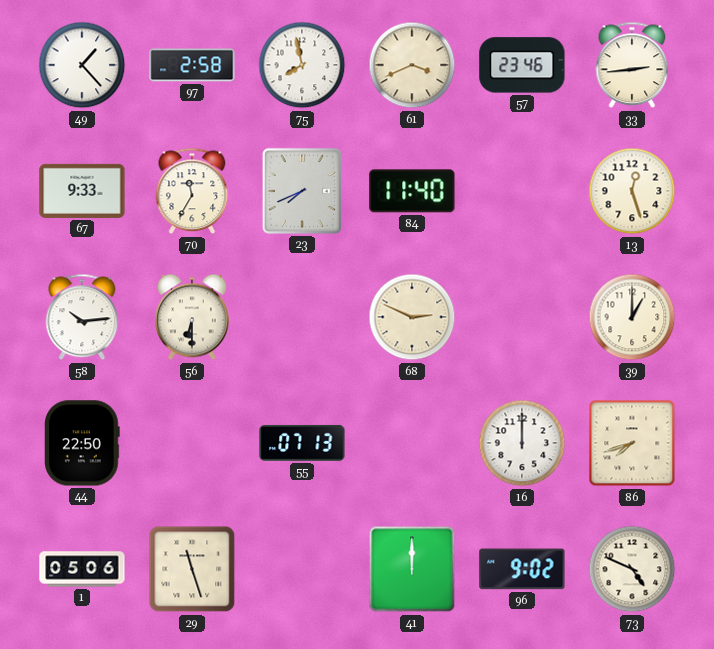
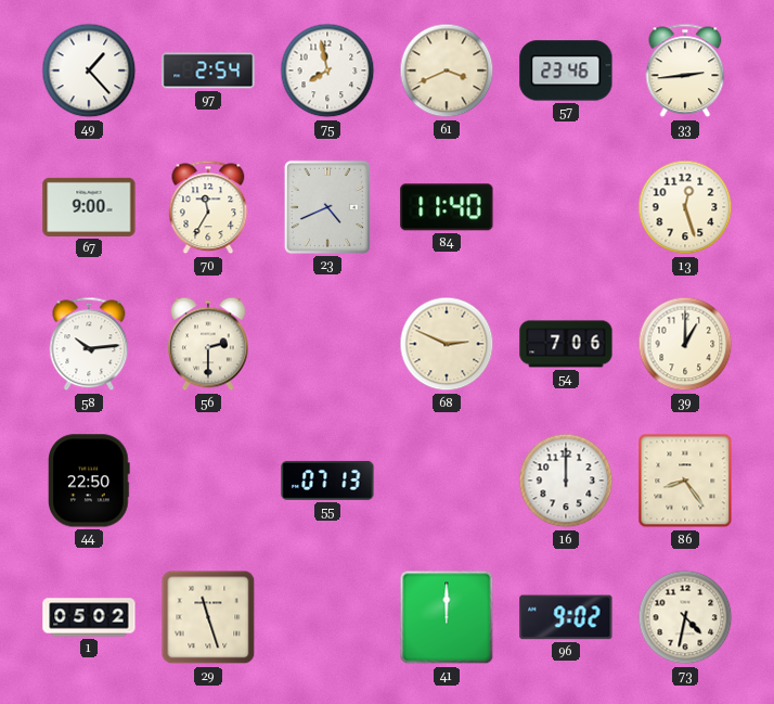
97: 2:58 -> 2:54
67: 9:33 -> 9:00
23: 7:41 -> 4:41
56: 6:30 -> 2:30
54: none -> 7:06
86: 7:42 -> 8:24
1: 05:06 -> 05:02
73: 4:49 -> 4:32
